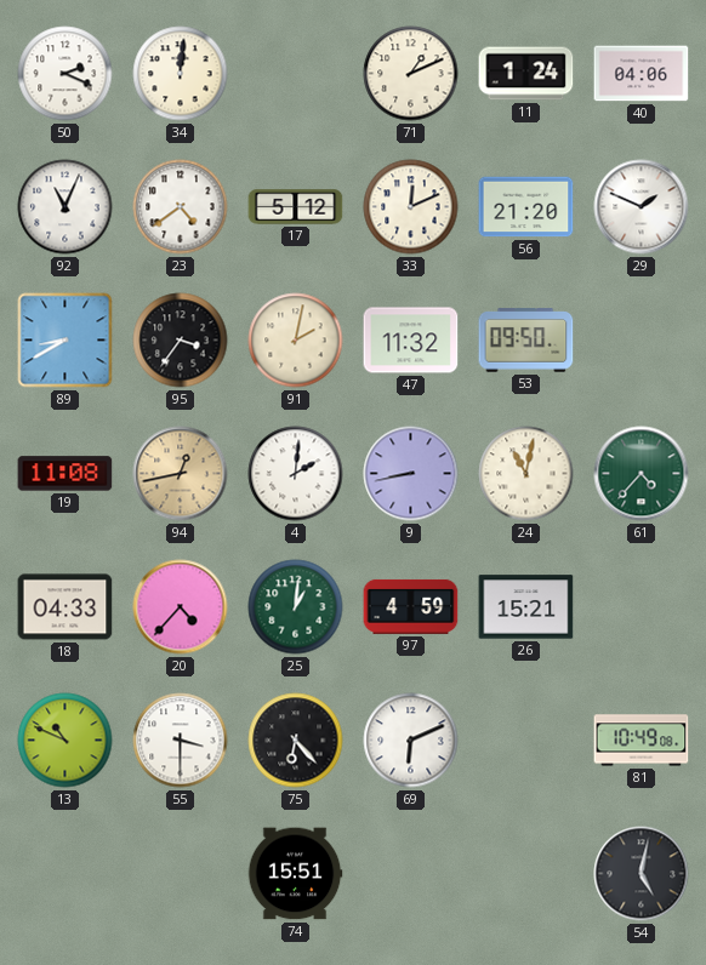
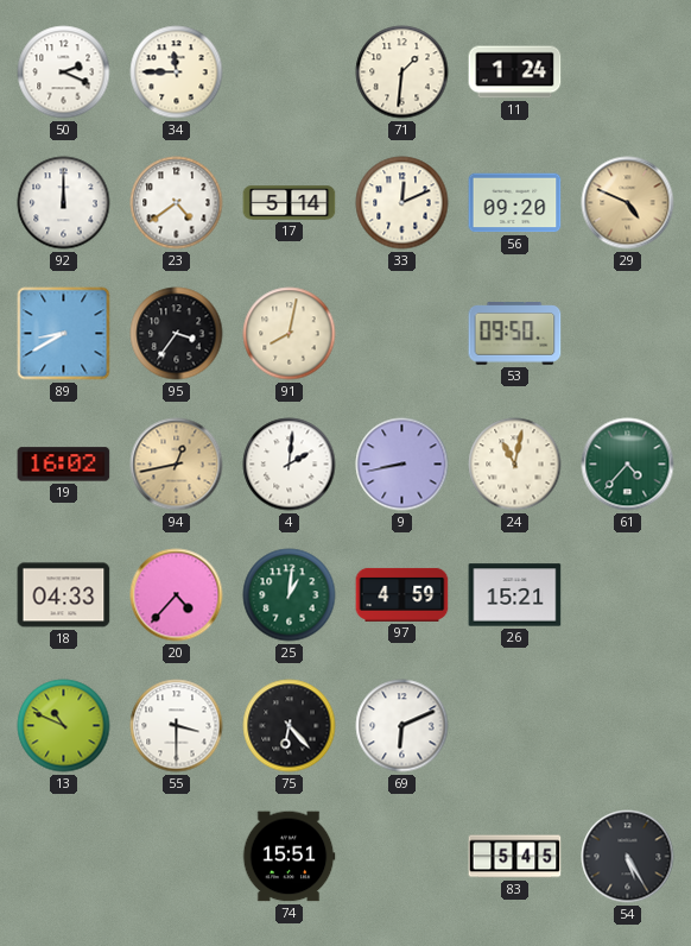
34: 12:01 -> 11:45
71: 1:11 -> 1:31
40: 04:06 -> none
92: 11:04 -> 12:00
17: 5:12 -> 5:14
56: 21:20 -> 09:20
29: 1:49 -> 4:49
29 dial: white -> champagne
91: 2:02 -> 8:02
47: 11:32 -> none
19: 11:08 -> 16:02
81: 10:49 -> none
83: none -> 5:45
54: 5:02 -> 5:25
